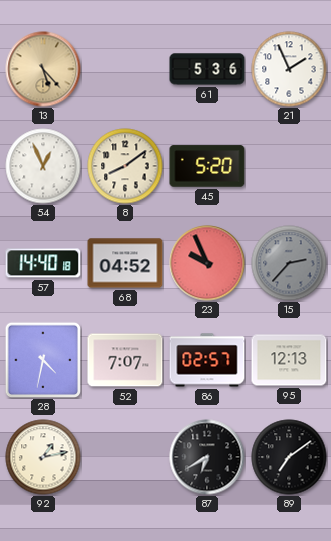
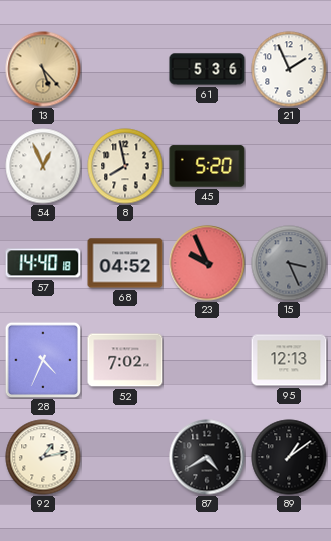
8: 8:09 -> 7:58
15: 2:37 -> 3:26
28: 4:32 -> 4:34
52: 7:07 -> 7:02
86: 02:57 -> none
87: 6:40 -> 4:40
89: 7:09 -> 1:09
